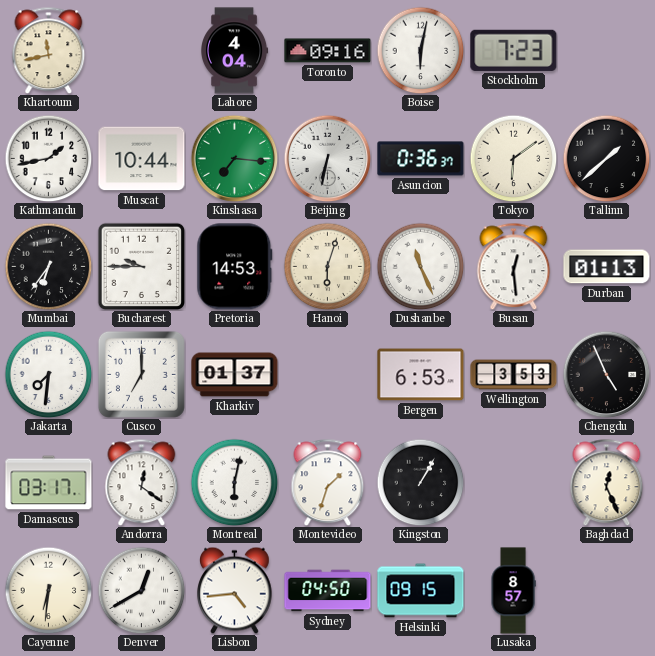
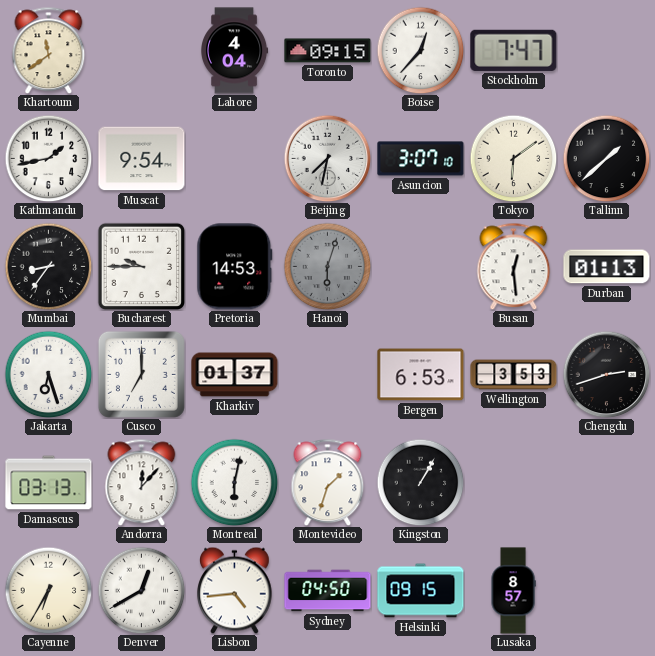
Khartoum: 11:43 -> 11:39
Toronto: 09:16 -> 09:15
Boise: 6:02 -> 12:37
Stockholm: 7:23 -> 7:47
Muscat: 10:44 -> 9:54
Kinshasa: 7:16 -> none
Beijing: 6:32 -> 7:32
Asuncion: 0:36 -> 3:07
Mumbai: 6:36 -> 8:36
Hanoi dial: cream -> grey
Dushanbe: 11:26 -> none
Jakarta: 7:31 -> 6:27
Chengdu: 4:56 -> 2:42
Damascus: 03:17 -> 03:13
Andorra: 12:21 -> 12:07
Baghdad: 12:26 -> none
Cayenne: 6:31 -> 6:35
